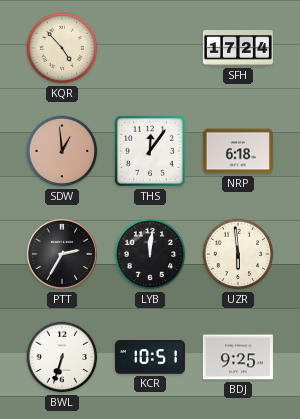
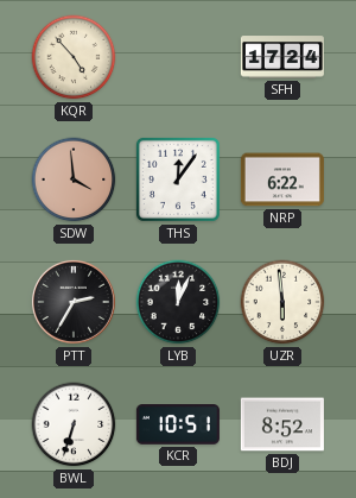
SDW: 12:59 -> 3:59
NRP: 6:18 -> 6:22
LYB: 12:01 -> 12:04
BDJ: 9:25 -> 8:52
